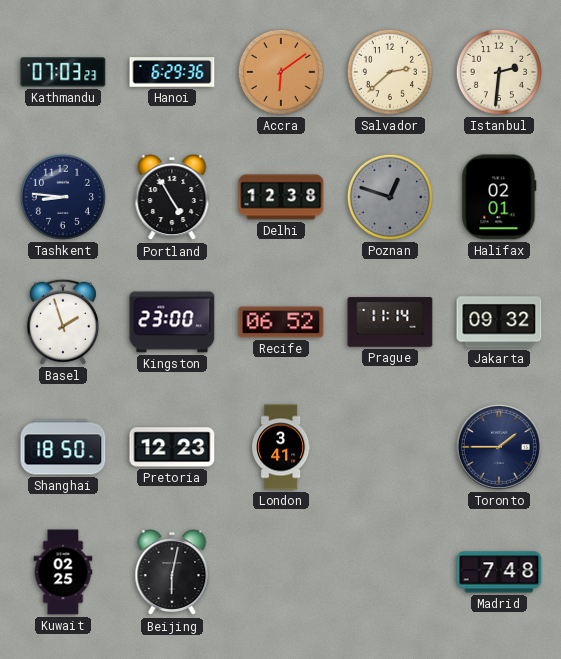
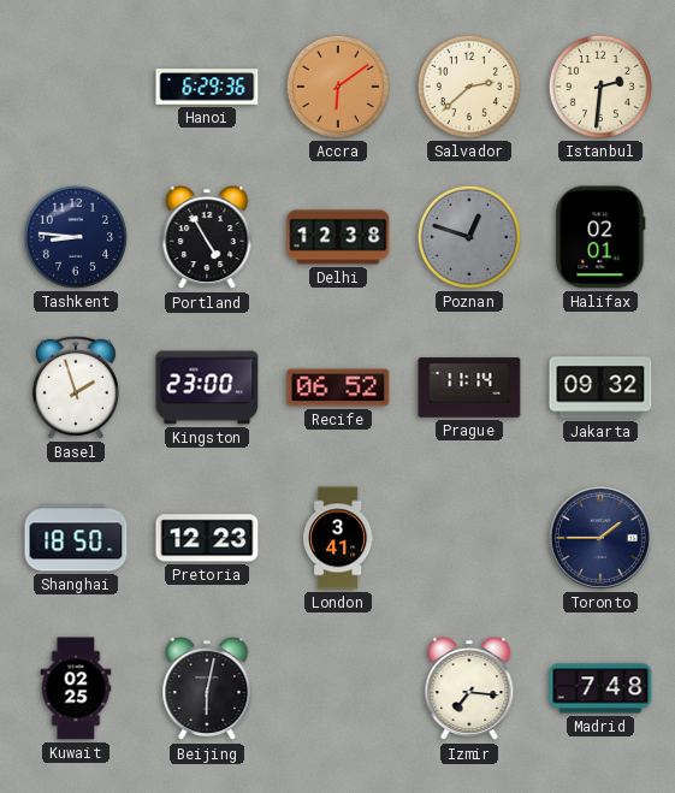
Kathmandu: 07:03 -> none
Izmir: none -> 7:16
